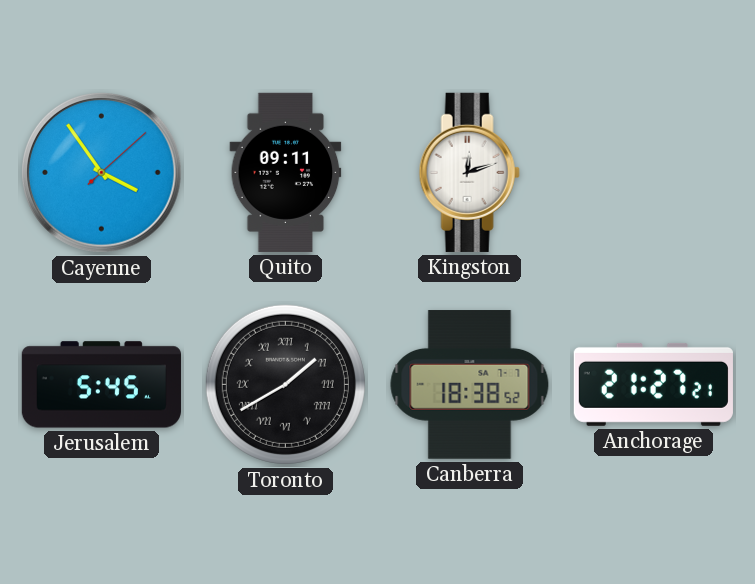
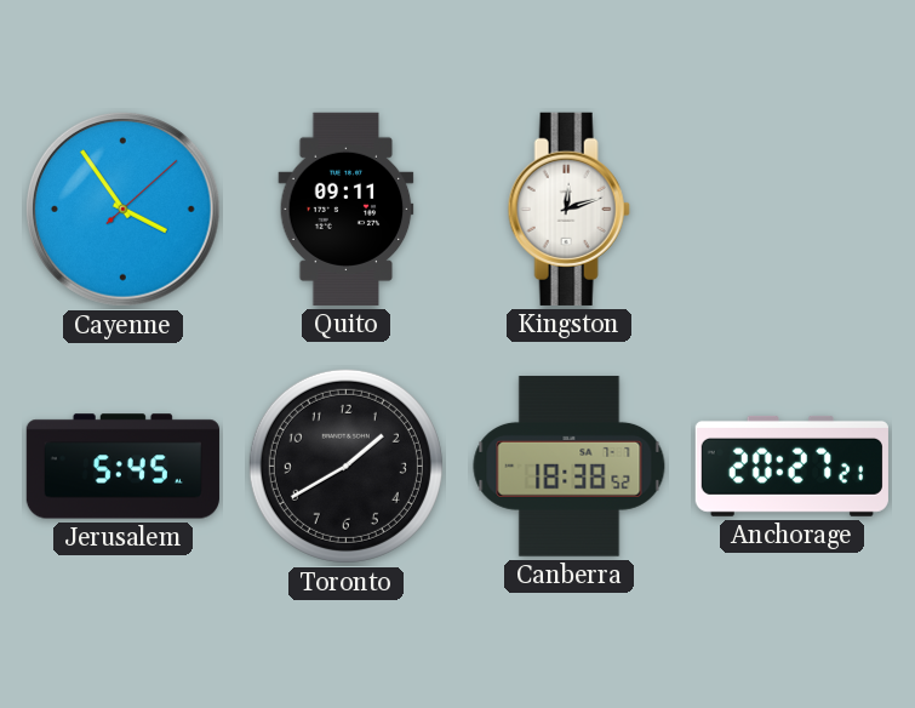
Toronto numerals: Roman -> Arabic
Anchorage: 21:27 -> 20:27
